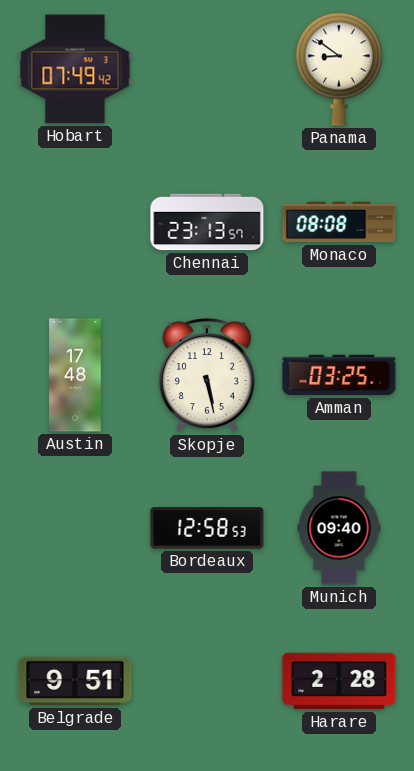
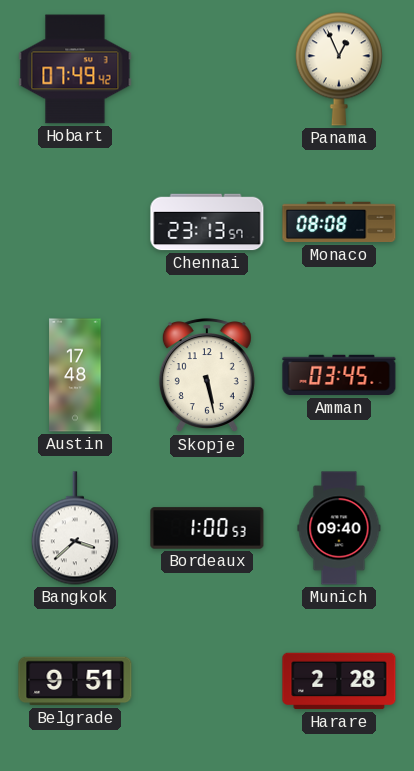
Panama: 8:51 -> 12:56
Amman: 03:25 -> 03:45
Bangkok: none -> 3:38
Bordeaux: 12:58 -> 1:00
